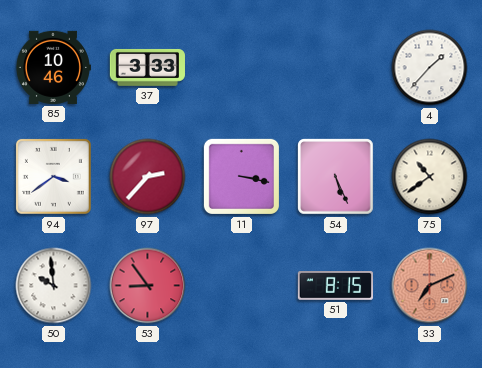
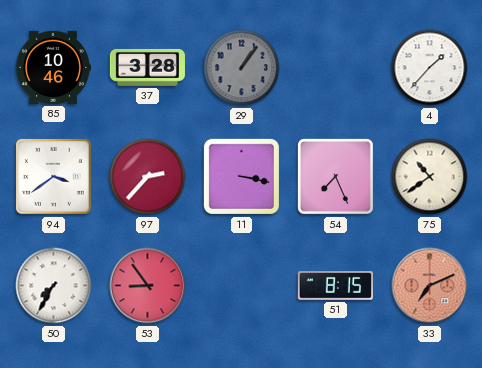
37: 3:33 -> 3:28
29: none -> 1:06
54: 5:26 -> 7:26
50: 9:59 -> 7:35
